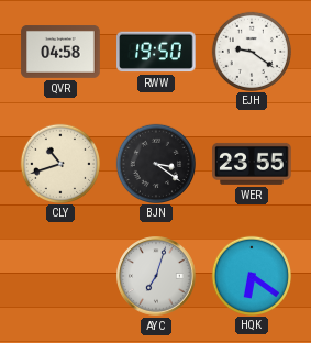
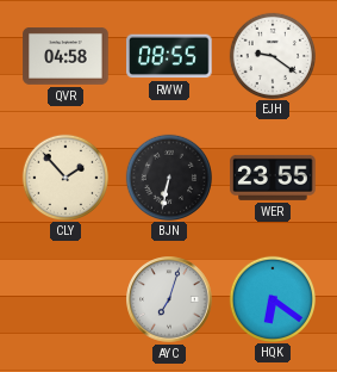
RWW: 19:50 -> 08:55
CLY: 10:42 -> 1:53
BJN: 3:21 -> 6:32
